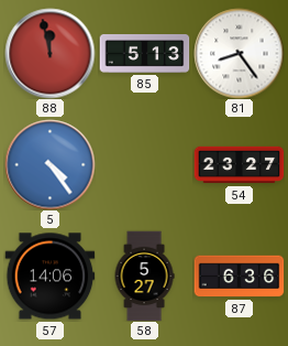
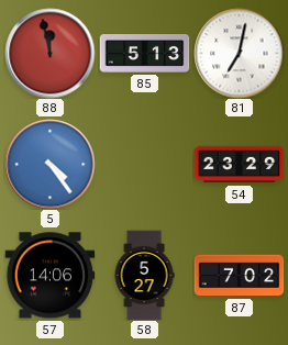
81: 8:24 -> 7:02
54: 23:27 -> 23:29
87: 6:36 -> 7:02
